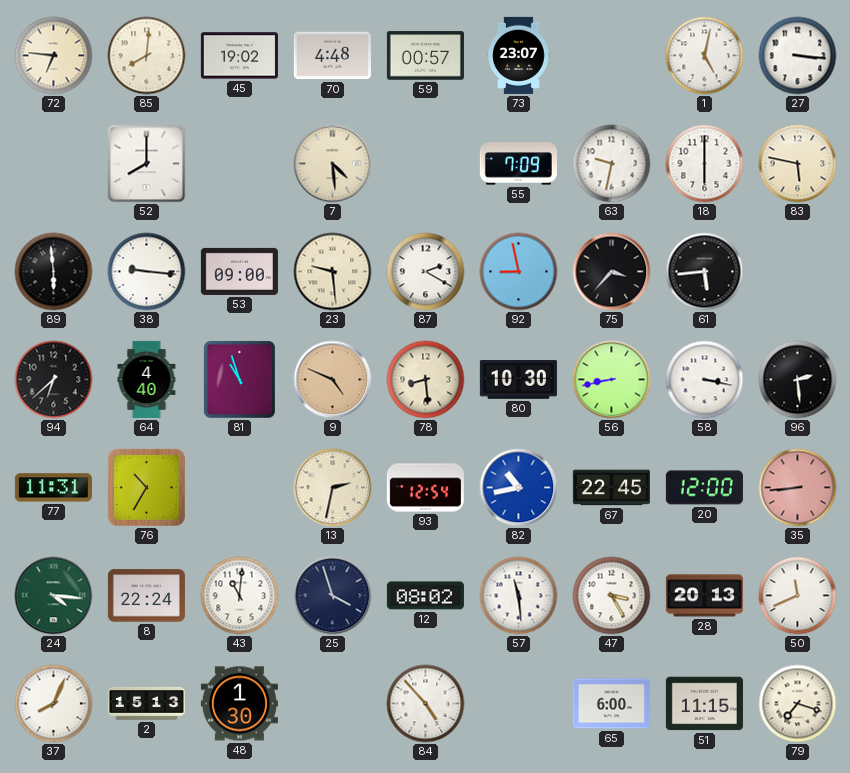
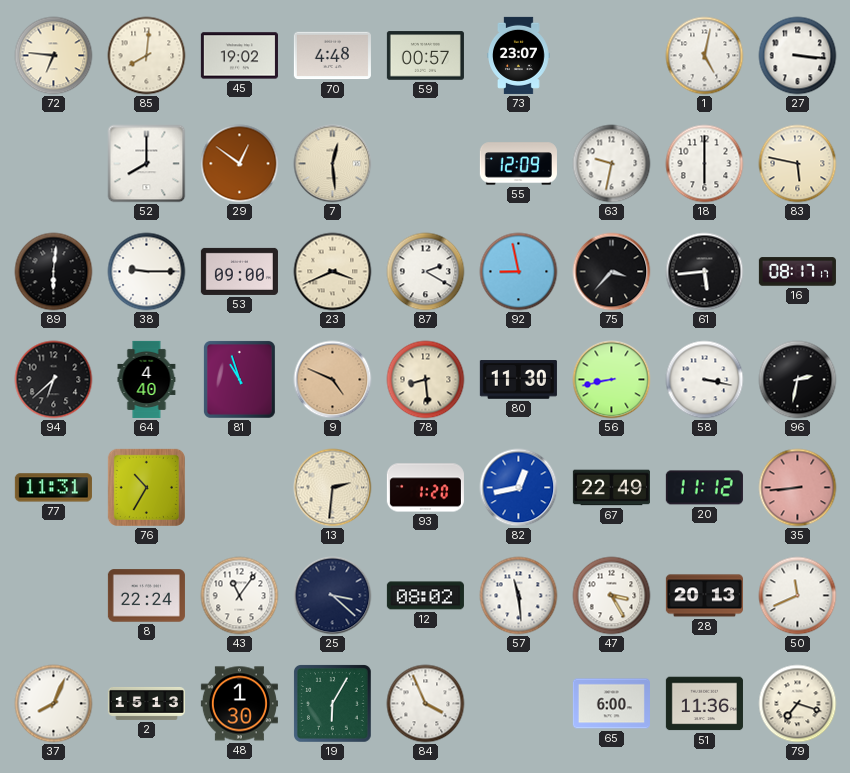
29: none -> 12:51
7: 4:29 -> 12:29
55: 7:09 -> 12:09
89: 5:59 -> 6:01
38: 9:16 -> 9:15
23: 9:29 -> 3:41
16: none -> 08:17
80: 10:30 -> 11:30
96: 2:29 -> 2:32
13: 2:32 -> 2:31
93: 12:54 -> 1:20
82: 10:43 -> 12:43
67: 22:45 -> 22:49
20: 12:00 -> 11:12
24: 4:16 -> none
43: 11:01 -> 11:06
25: 3:57 -> 3:22
19: none -> 6:05
84: 4:53 -> 3:56
51: 11:15 -> 11:36
